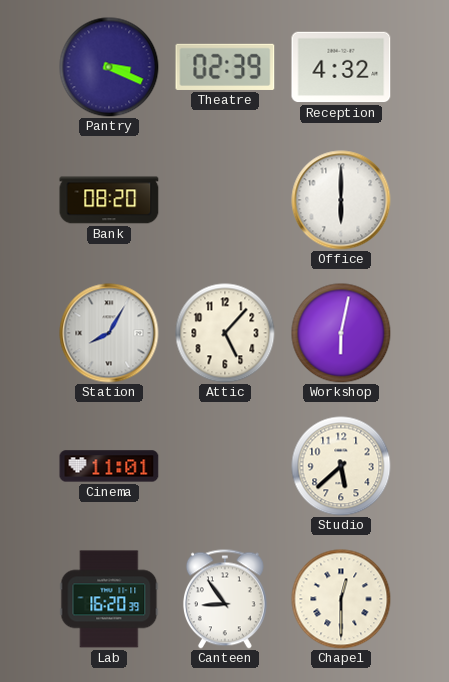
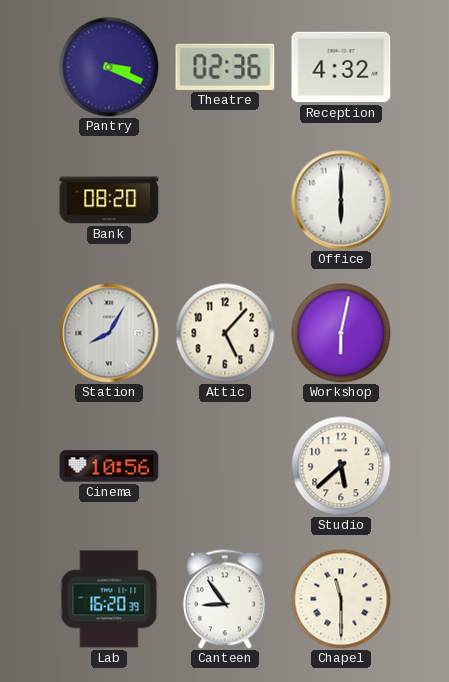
Theatre: 02:39 -> 02:36
Cinema: 11:01 -> 10:56
Chapel: 12:30 -> 11:30
